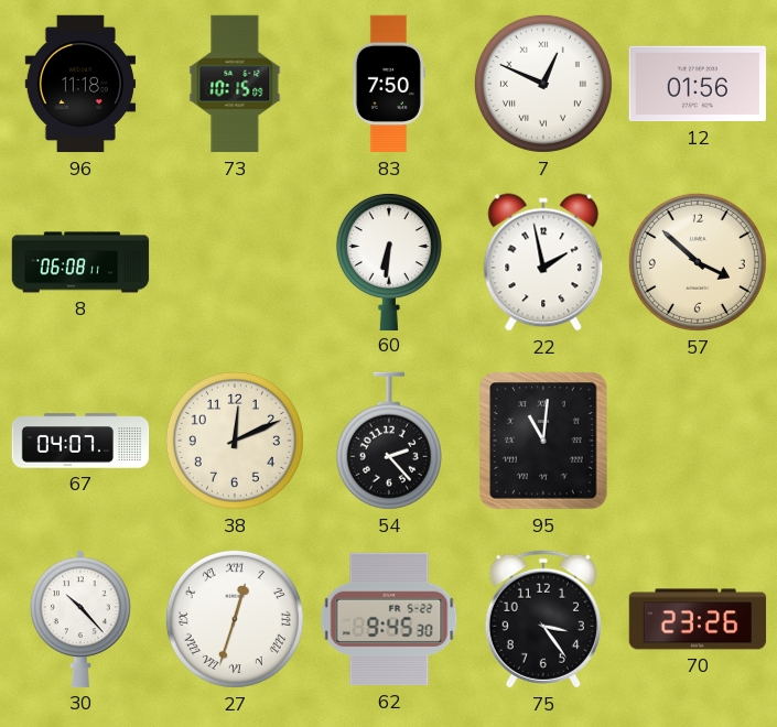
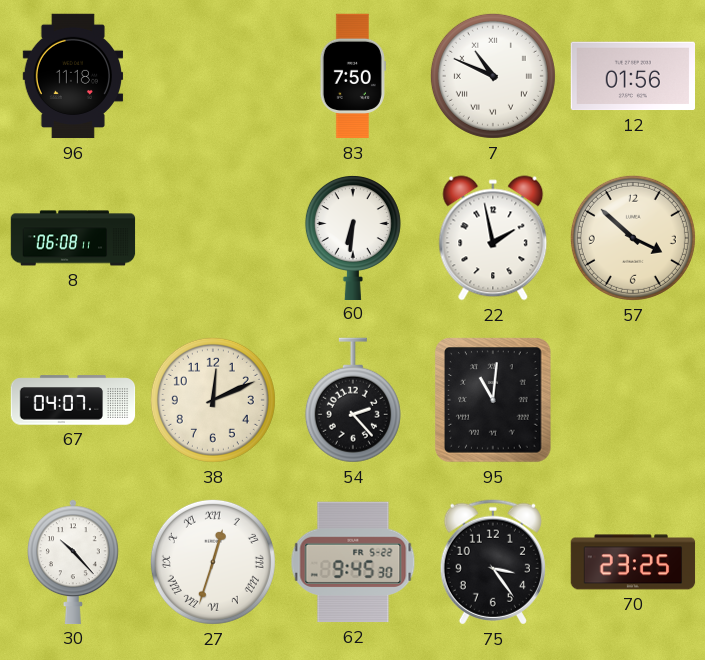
73: 10:15 -> none
7: 12:49 -> 10:49
70: 23:26 -> 23:25
